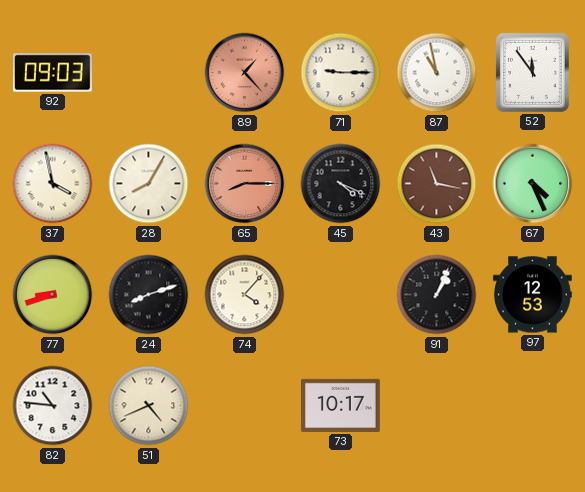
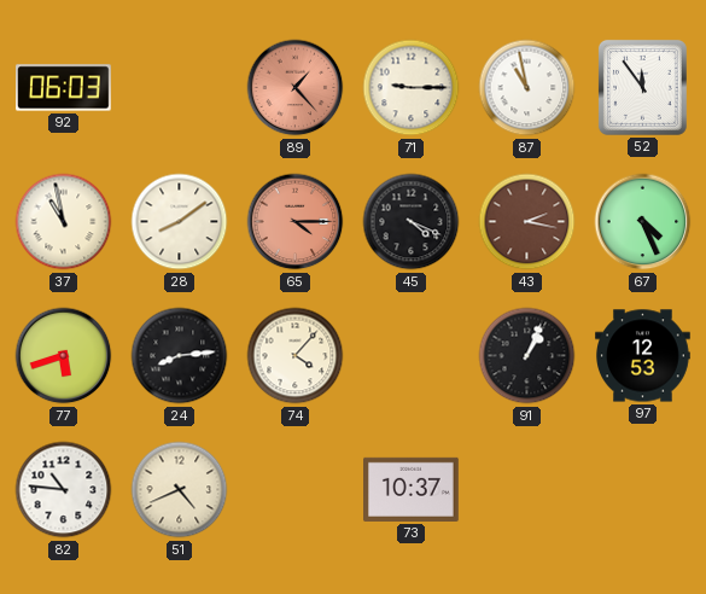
92: 09:03 -> 06:03
37: 3:58 -> 10:58
28: 8:05 -> 8:09
65: 8:15 -> 4:15
43: 11:17 -> 2:17
77: 8:42 -> 5:42
24: 8:12 -> 8:14
73: 10:17 -> 10:37
